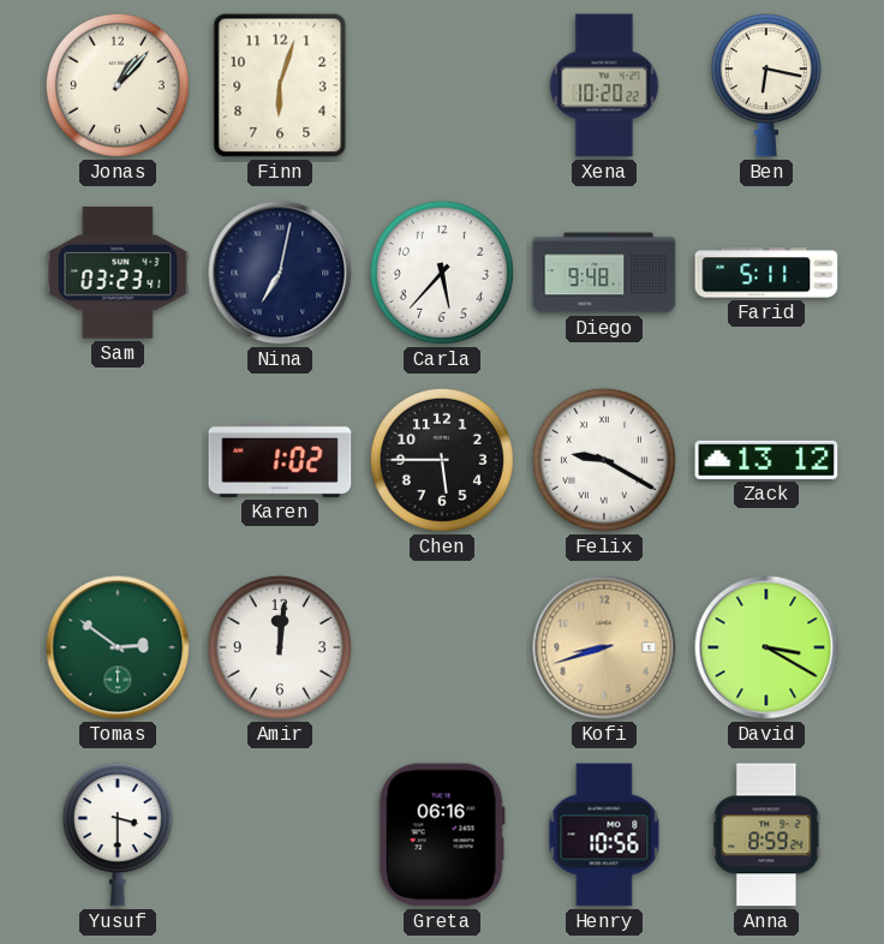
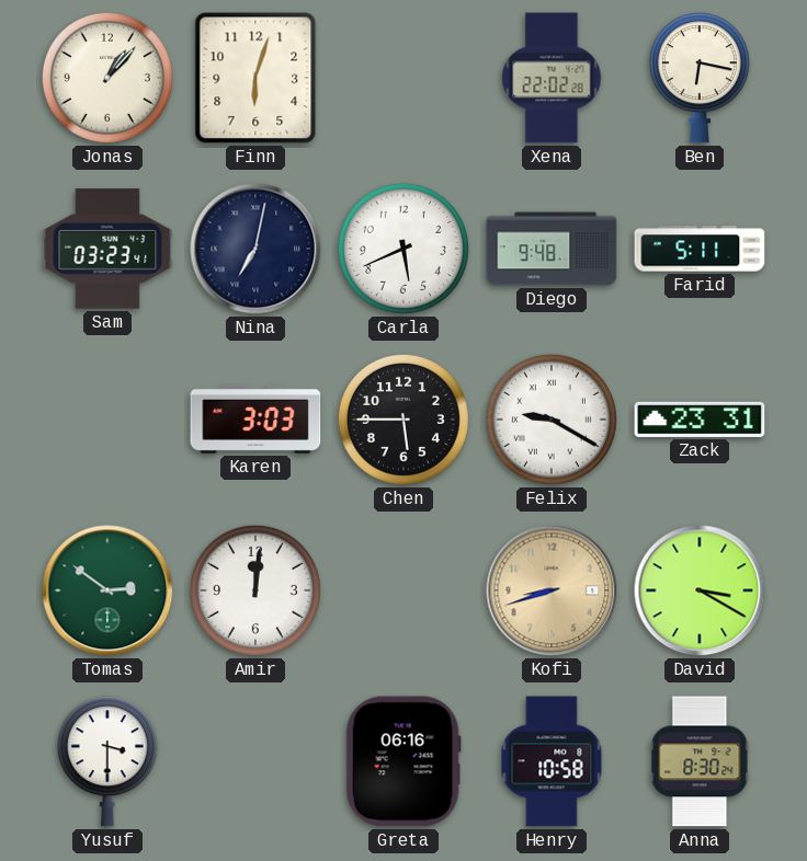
Xena: 10:20 -> 22:02
Carla: 5:37 -> 5:41
Karen: 1:02 -> 3:03
Zack: 13:12 -> 23:31
Henry: 10:56 -> 10:58
Anna: 8:59 -> 8:30
